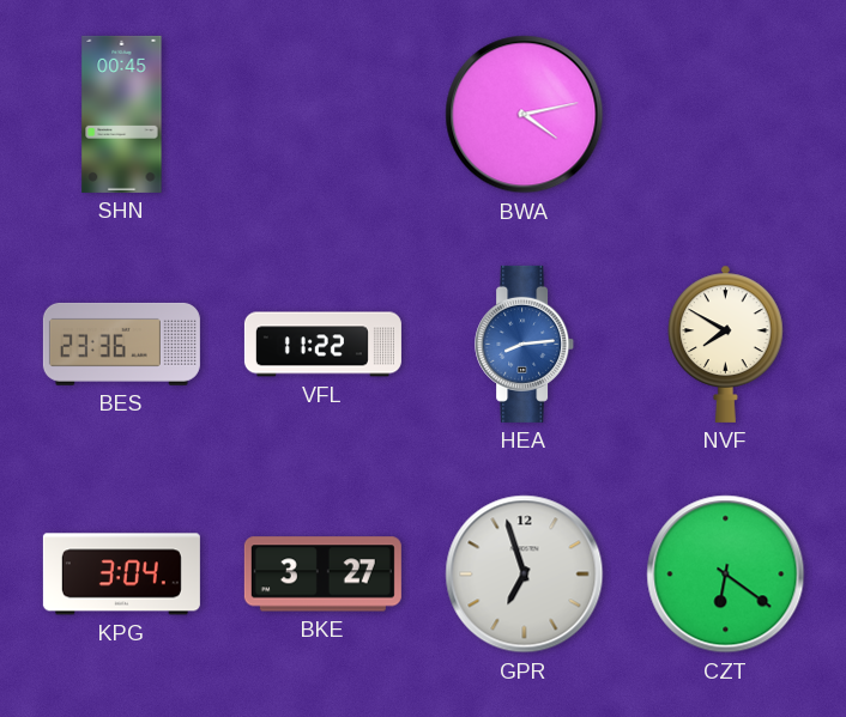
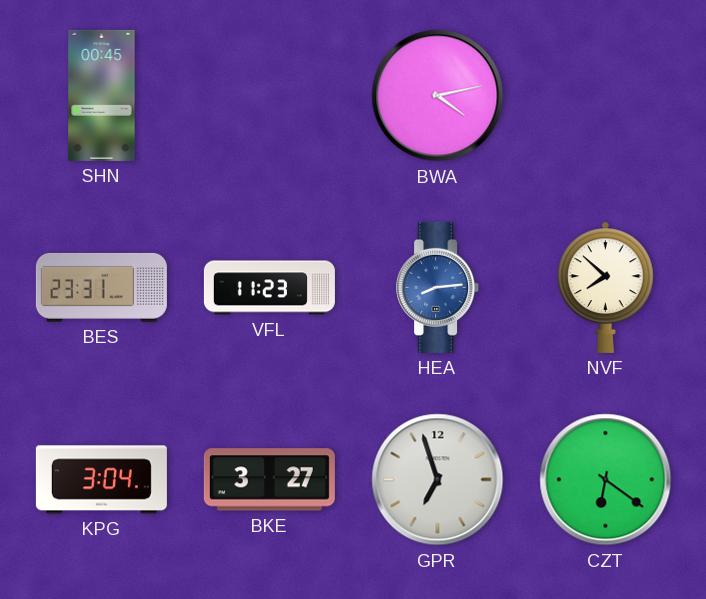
BES: 23:36 -> 23:31
VFL: 11:22 -> 11:23
NVF: 7:50 -> 7:52
